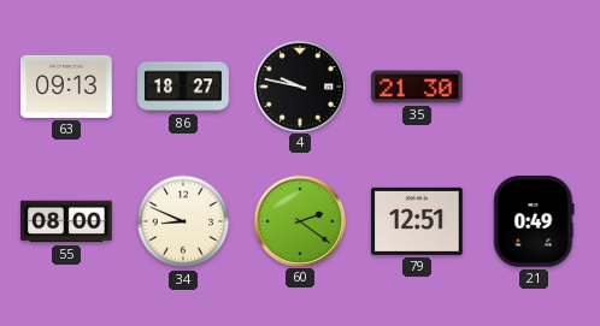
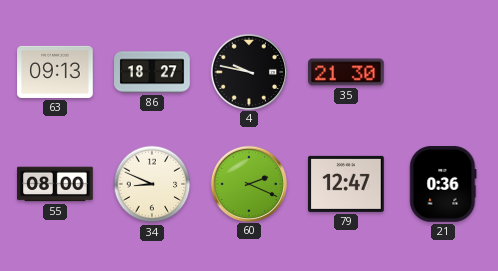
60: 2:21 -> 2:19
79: 12:51 -> 12:47
21: 0:49 -> 0:36
